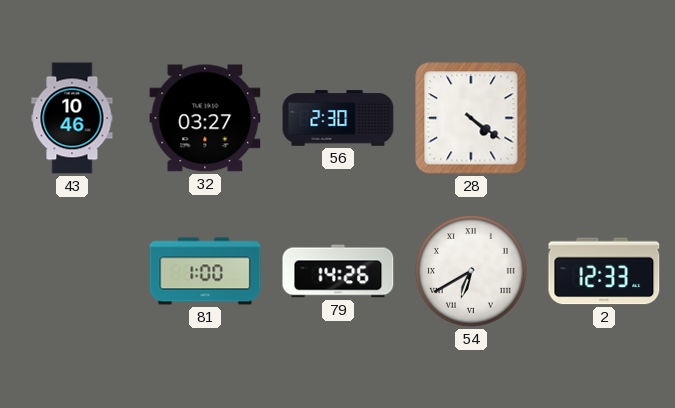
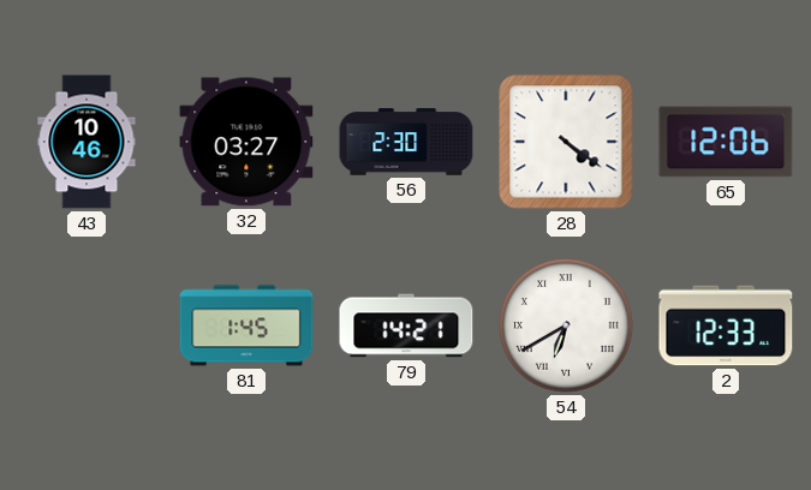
65: none -> 12:06
81: 1:00 -> 1:45
79: 14:26 -> 14:21
